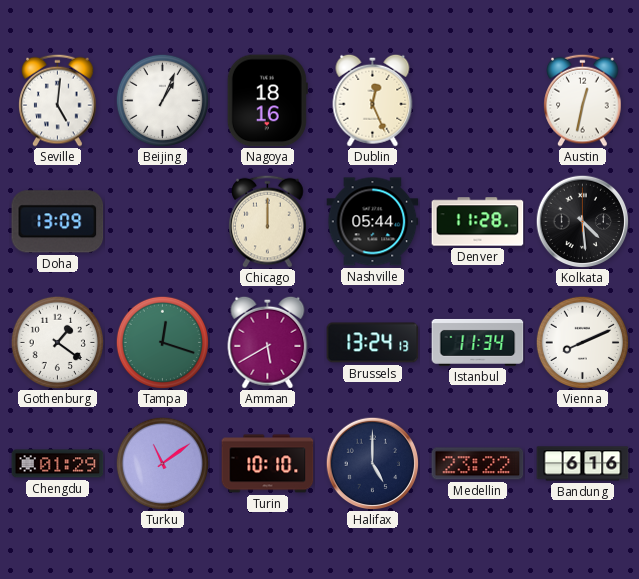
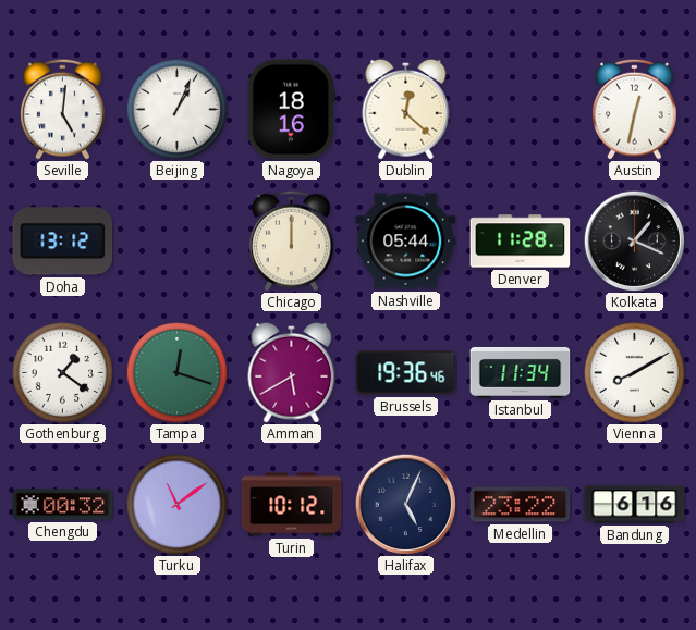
Dublin: 12:26 -> 12:22
Doha: 13:09 -> 13:12
Kolkata: 4:29 -> 1:19
Brussels: 13:24 -> 19:36
Vienna: 8:11 -> 8:10
Chengdu: 01:29 -> 00:32
Turin: 10:10 -> 10:12
Halifax: 5:00 -> 5:04
